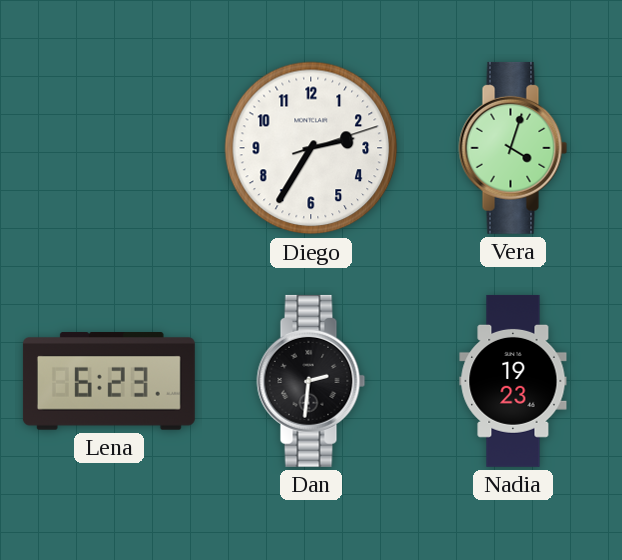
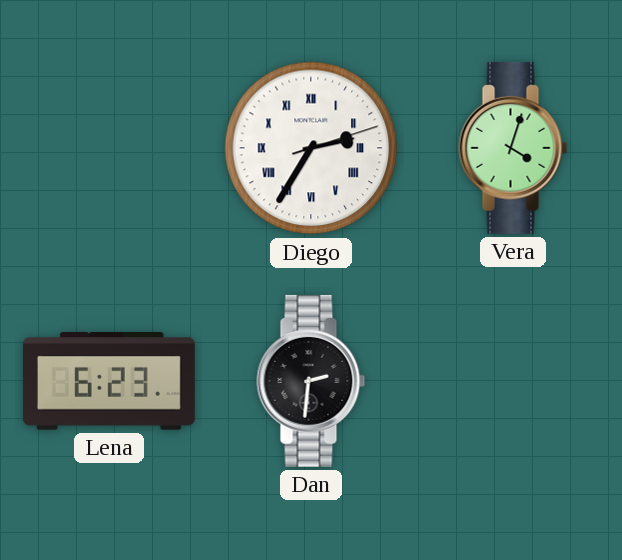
Diego numerals: Arabic -> Roman
Nadia: 19:23 -> none
